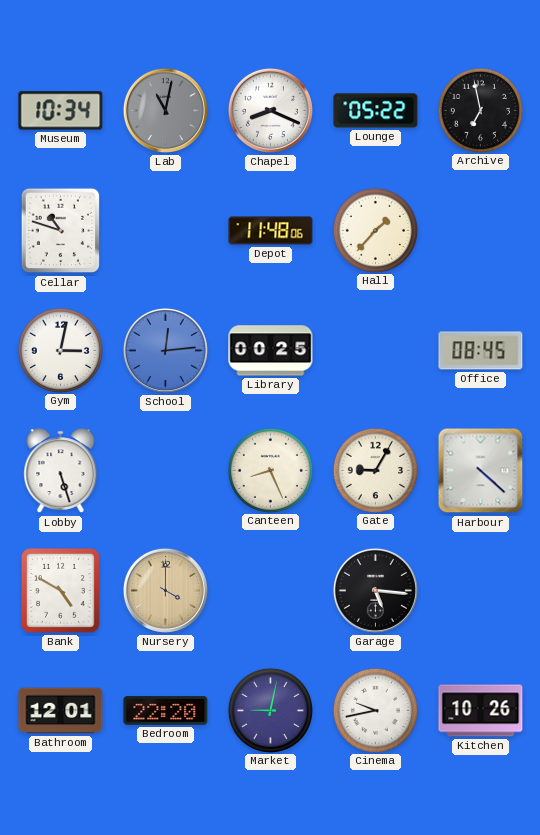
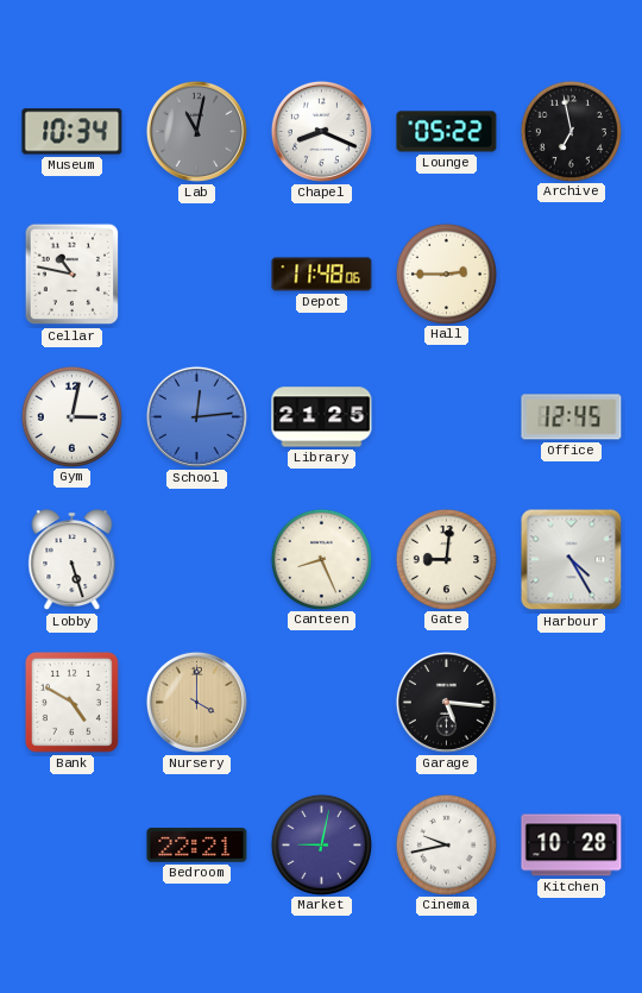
Cellar: 10:48 -> 10:47
Hall: 1:37 -> 2:45
Library: 00:25 -> 21:25
Office: 08:45 -> 12:45
Gate: 9:05 -> 9:01
Harbour: 4:22 -> 4:25
Bathroom: 12:01 -> none
Bedroom: 22:20 -> 22:21
Kitchen: 10:26 -> 10:28
